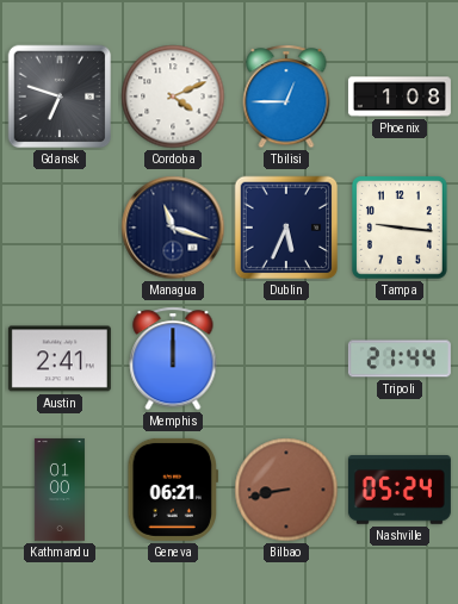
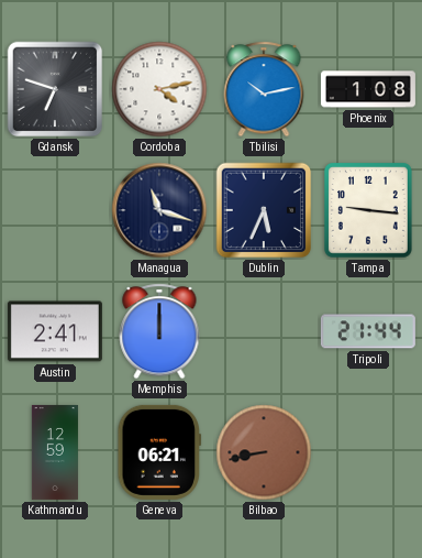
Cordoba: 4:11 -> 4:13
Tbilisi: 12:45 -> 10:13
Kathmandu: 01:00 -> 12:59
Nashville: 05:24 -> none
